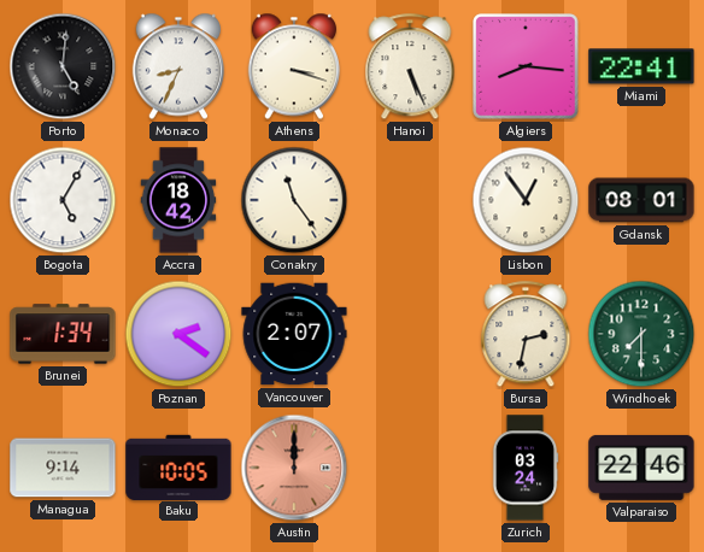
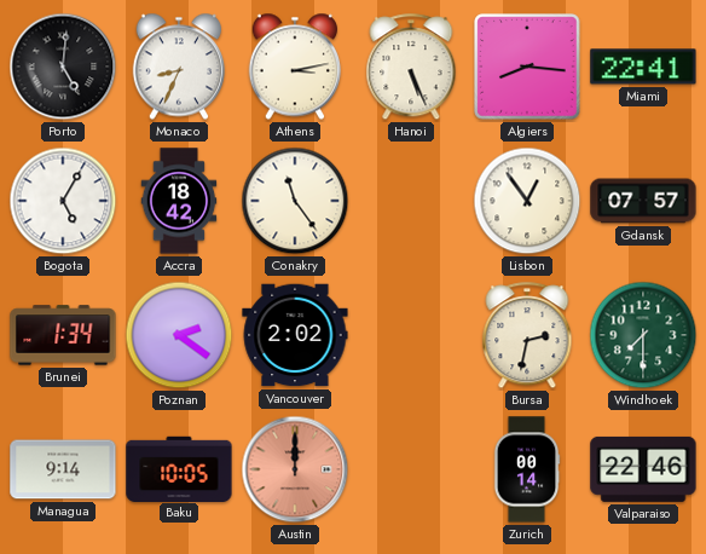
Athens: 3:18 -> 3:13
Gdansk: 08:01 -> 07:57
Vancouver: 2:07 -> 2:02
Zurich: 03:24 -> 00:14
